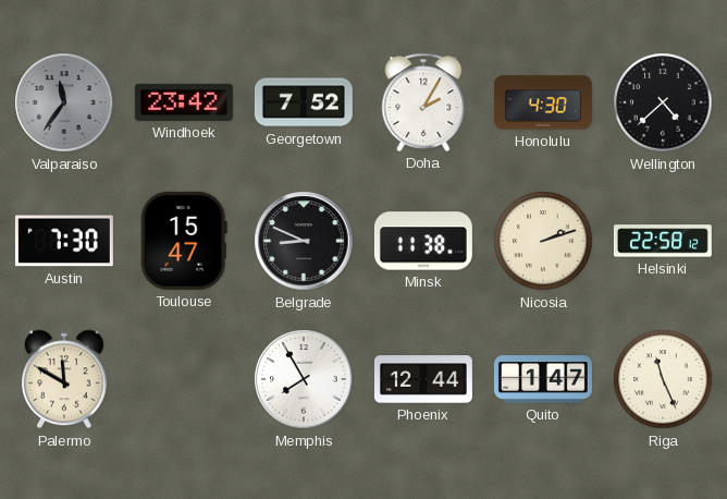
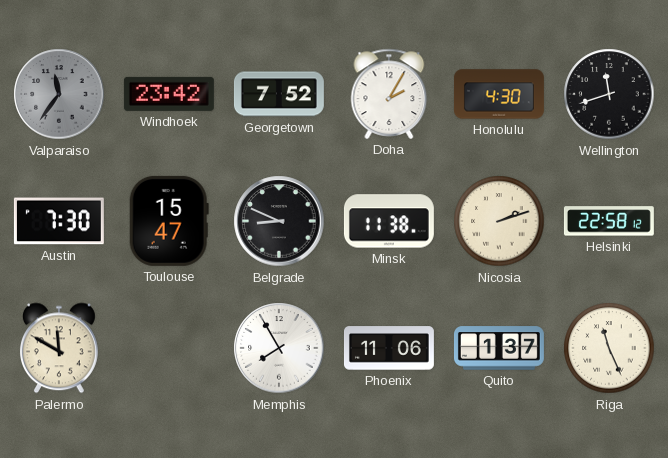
Wellington: 4:38 -> 11:42
Phoenix: 12:44 -> 11:06
Quito: 1:47 -> 1:37
